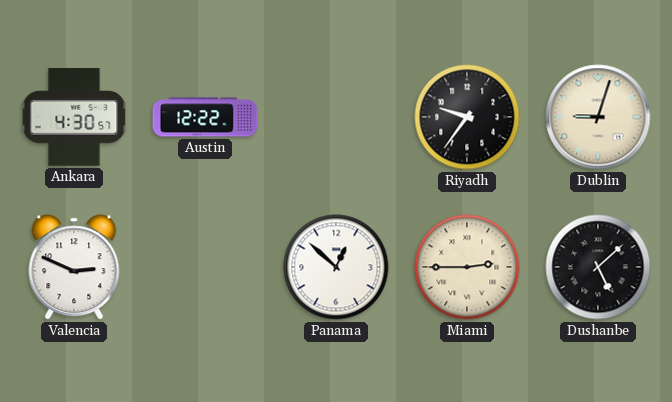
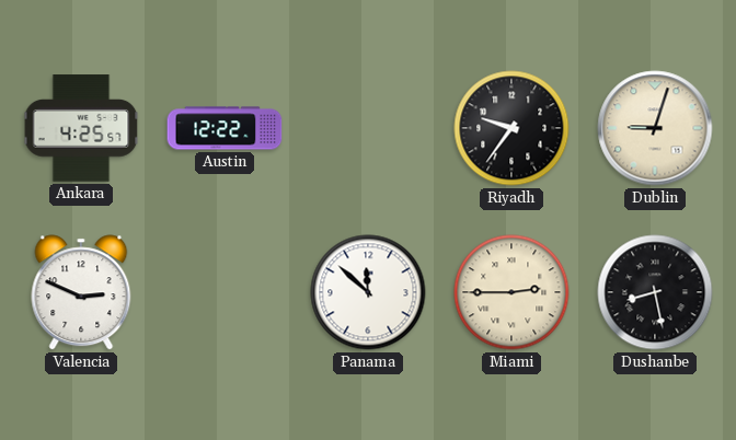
Ankara: 4:30 -> 4:25
Panama: 12:52 -> 11:52
Dushanbe: 5:08 -> 8:28
